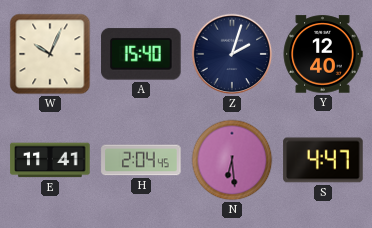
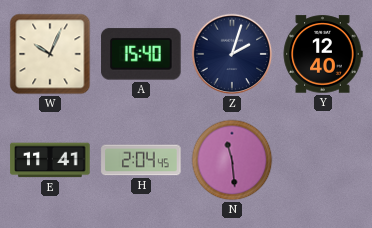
N: 6:29 -> 11:29
S: 4:47 -> none
